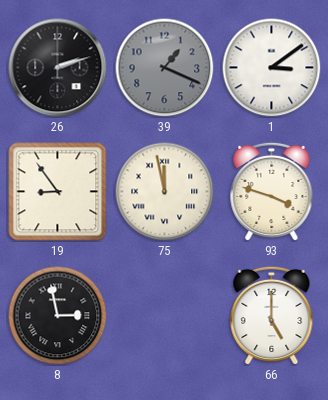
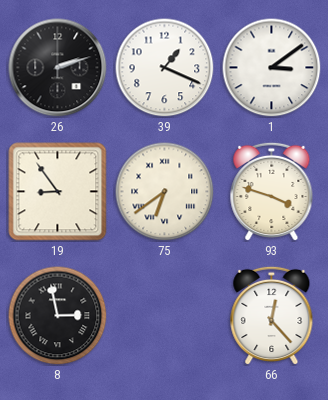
39 dial: grey -> white
75: 11:58 -> 6:39
66: 5:00 -> 12:23
